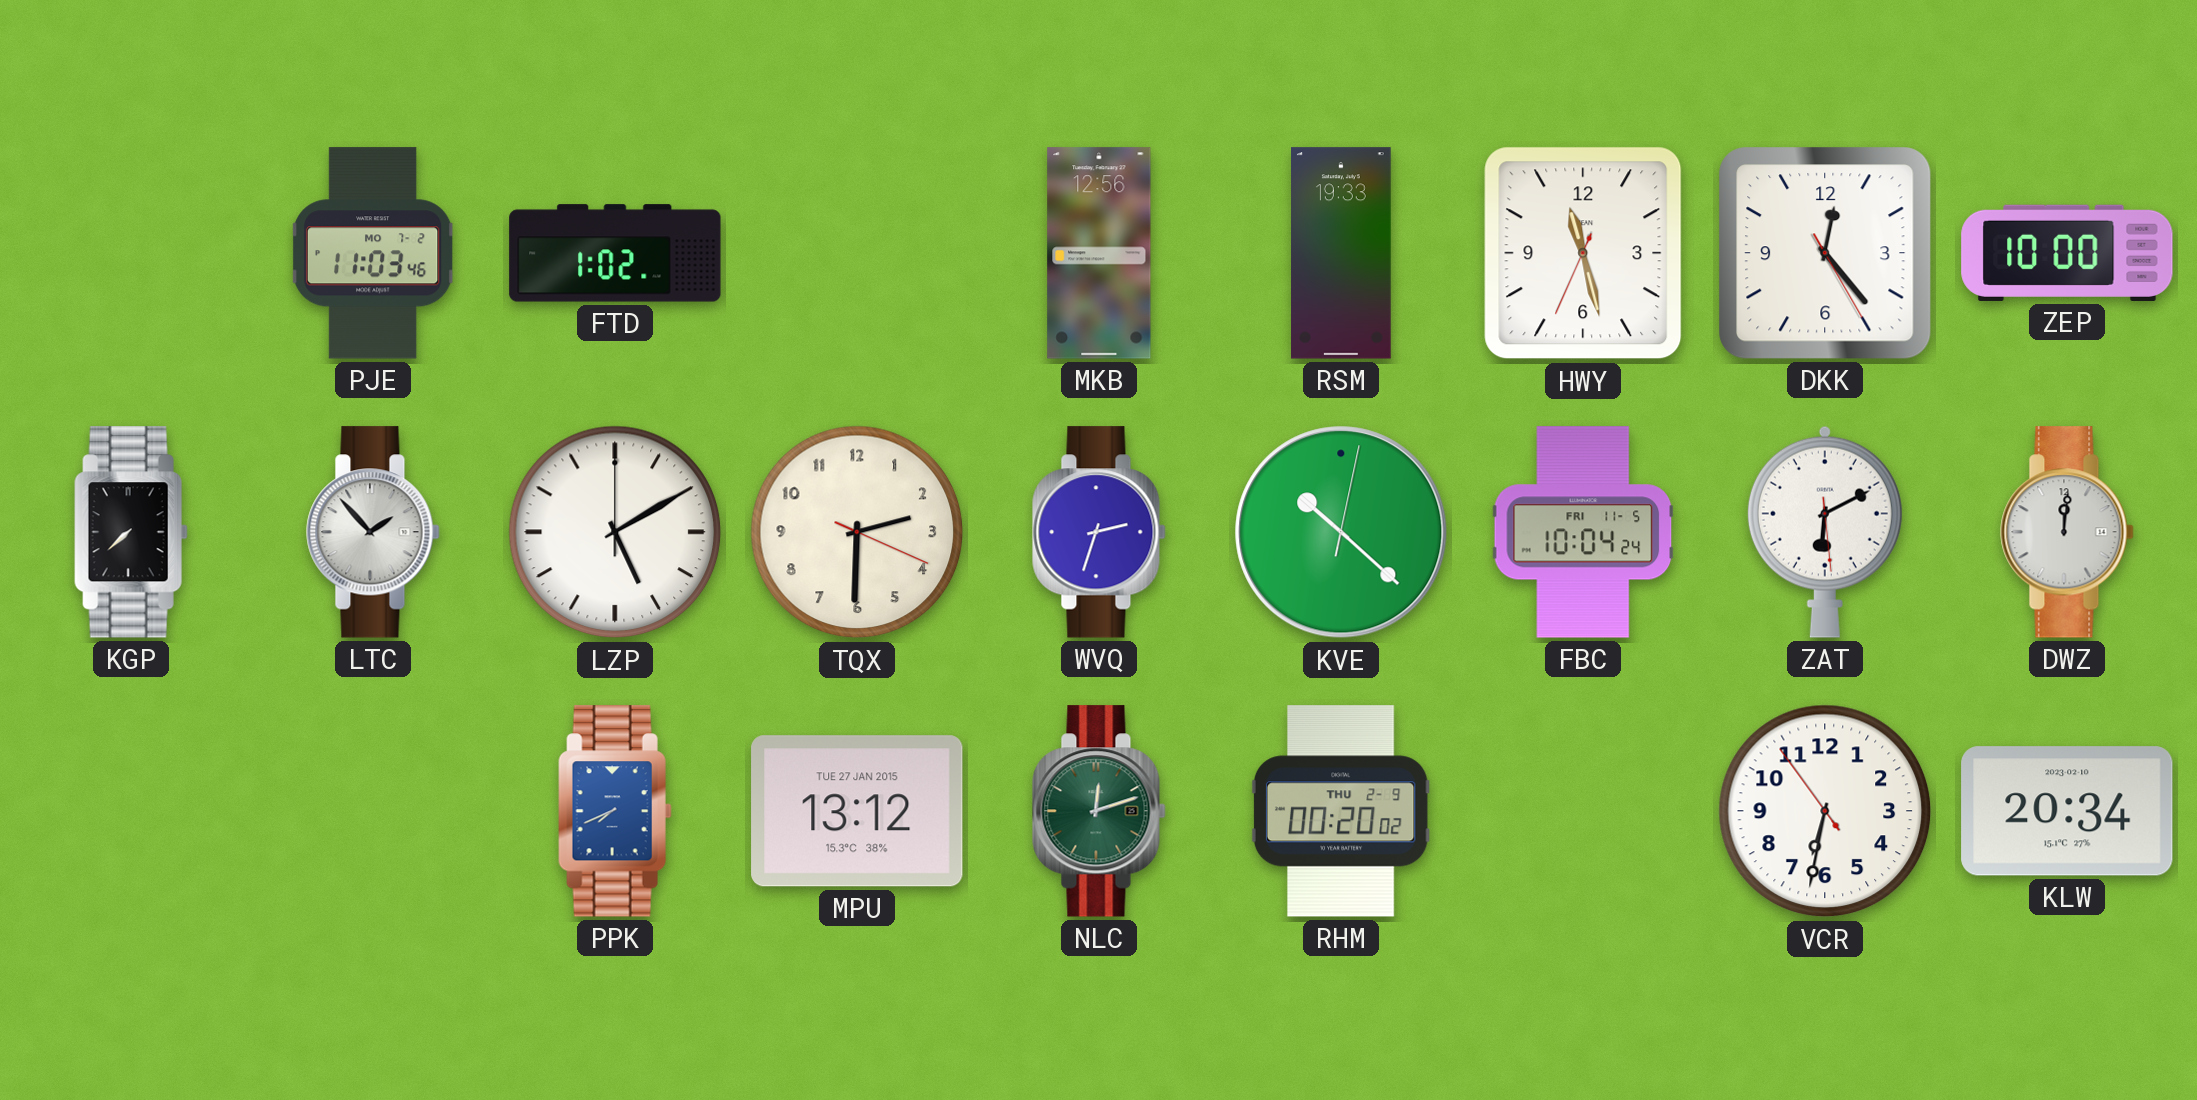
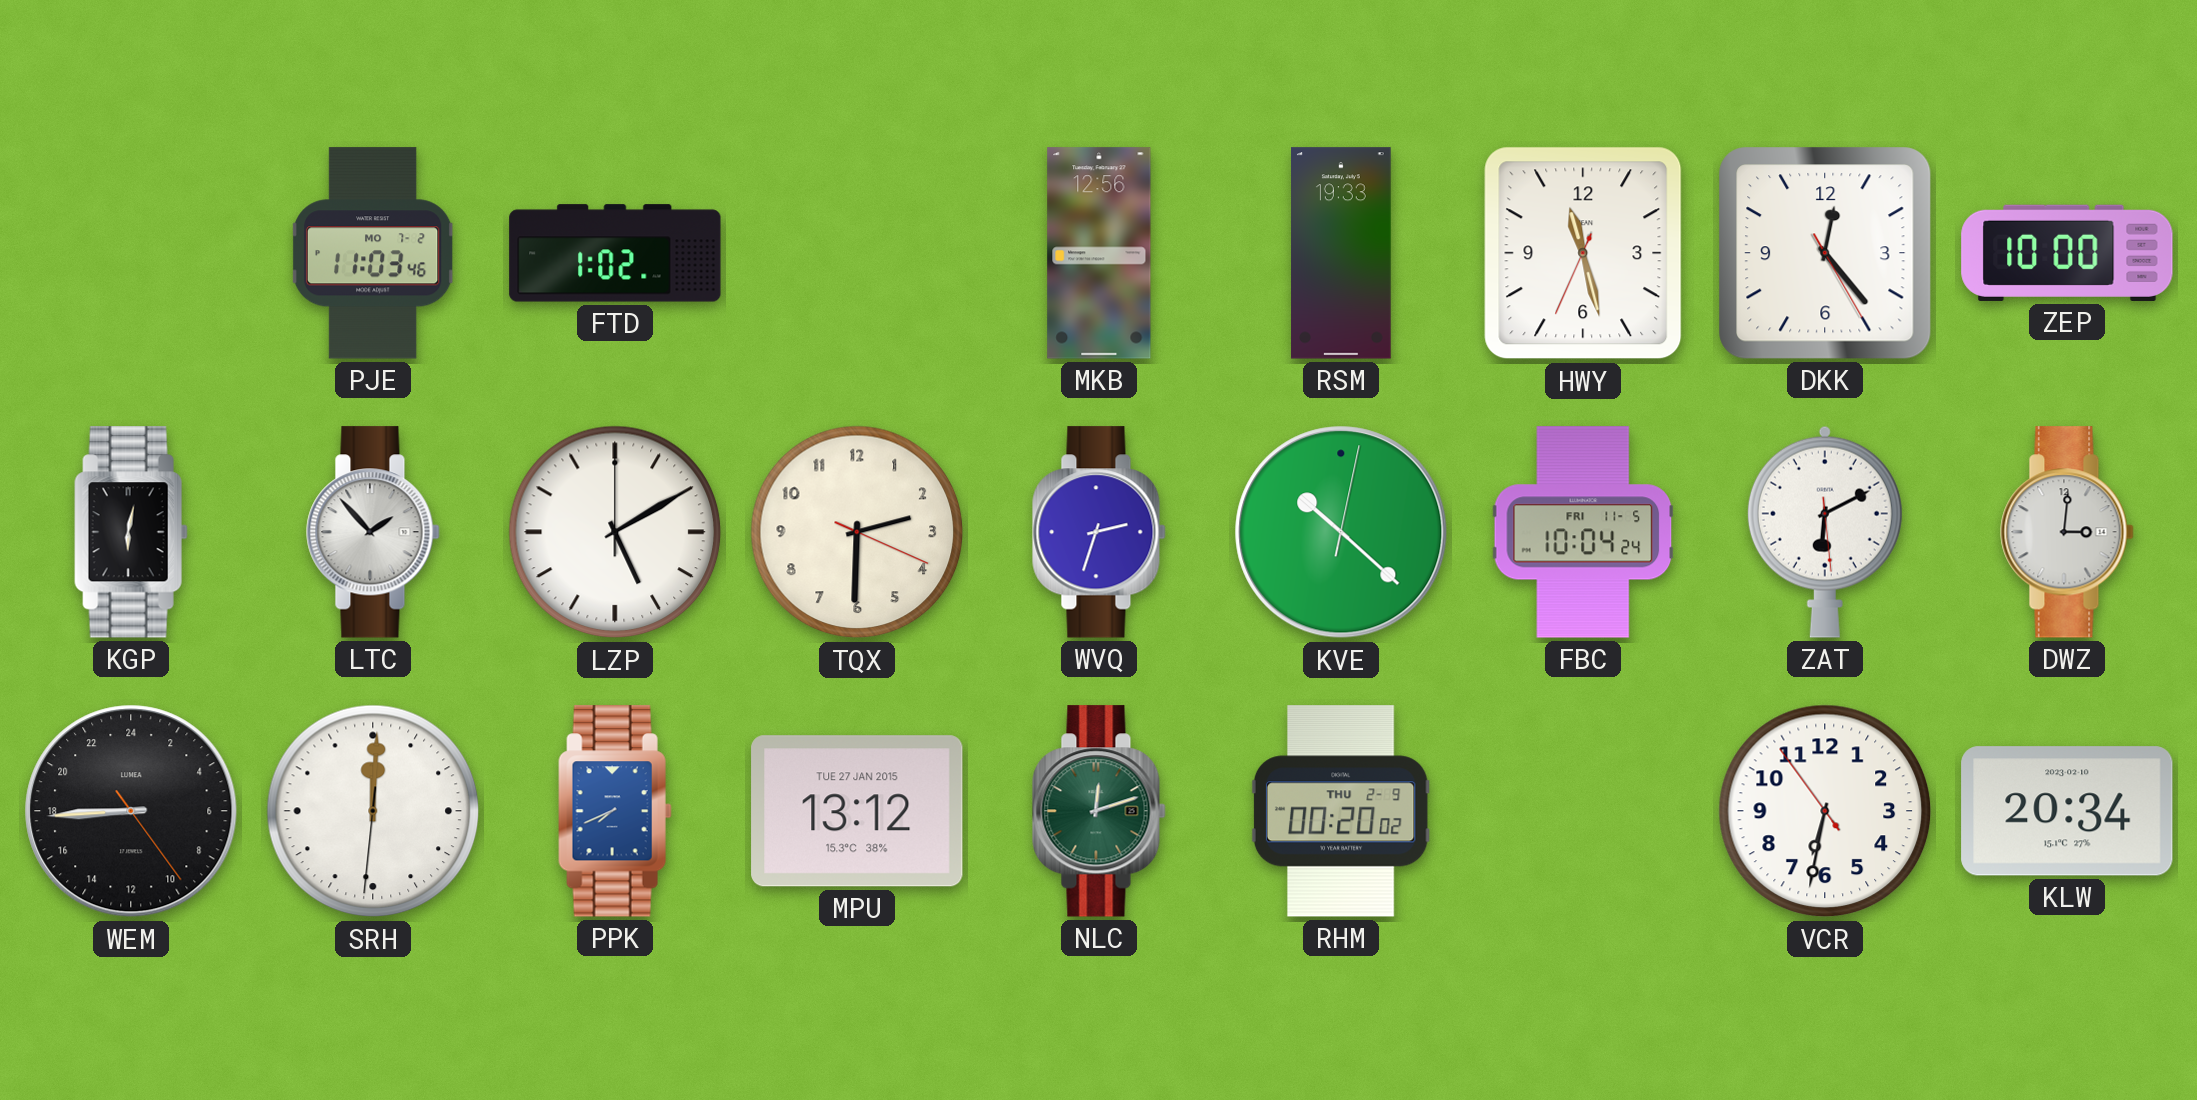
KGP: 7:38 -> 6:02
DWZ: 12:01 -> 3:01
WEM: none -> 17:44
SRH: none -> 12:00
